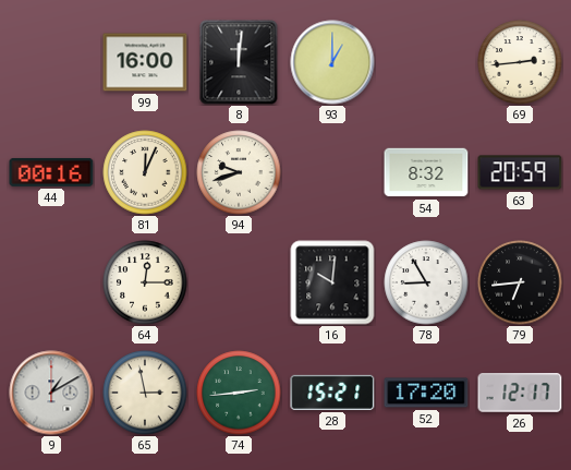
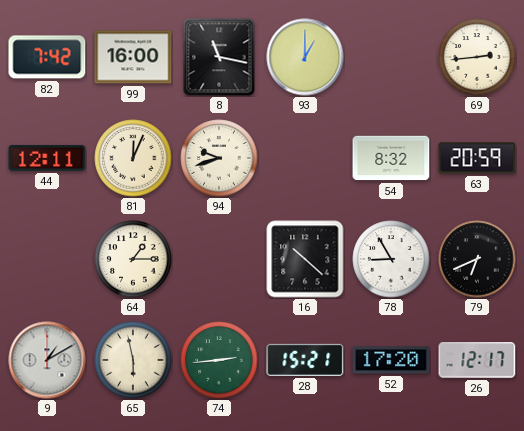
82: none -> 7:42
8: 12:01 -> 11:17
44: 00:16 -> 12:11
64: 12:15 -> 1:15
16: 10:01 -> 10:22
79: 6:44 -> 6:41
65: 2:58 -> 5:58
